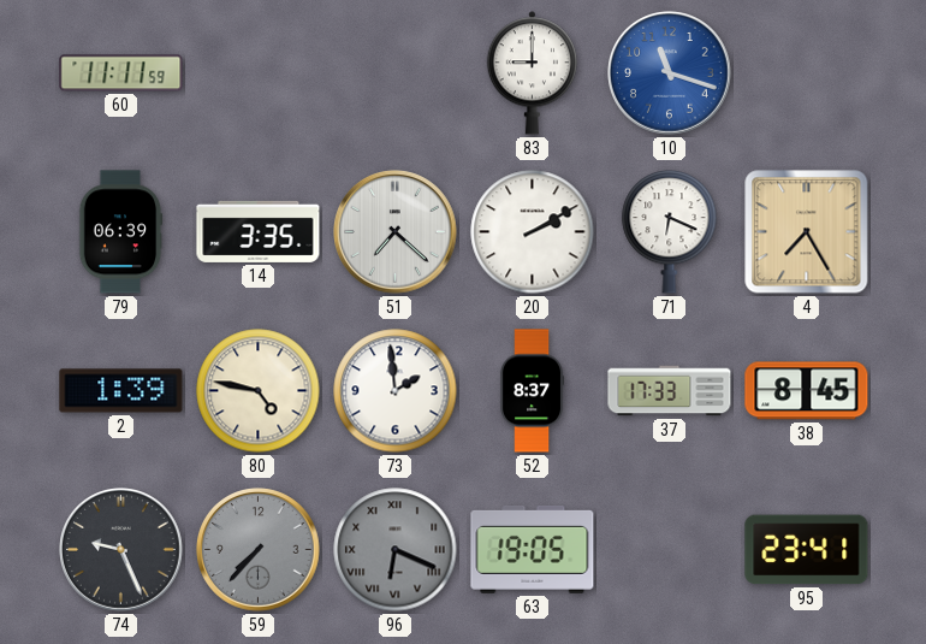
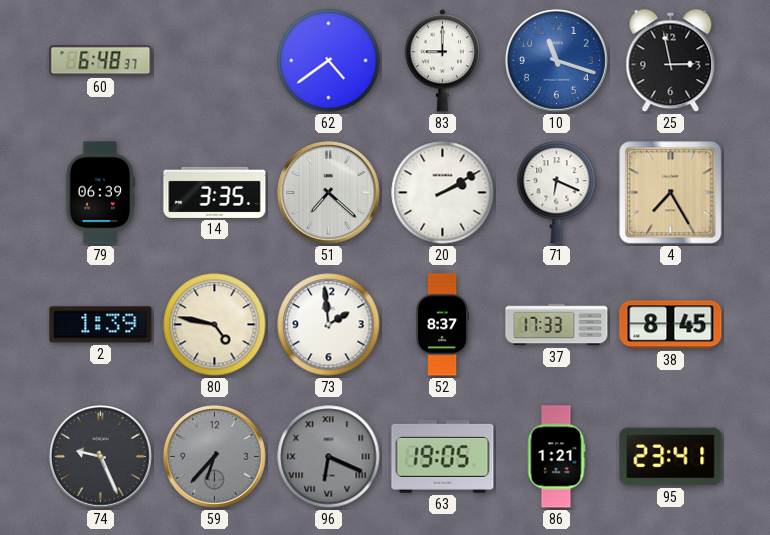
60: 11:11 -> 6:48
62: none -> 4:39
25: none -> 2:58
59: 7:37 -> 6:37
86: none -> 1:21
